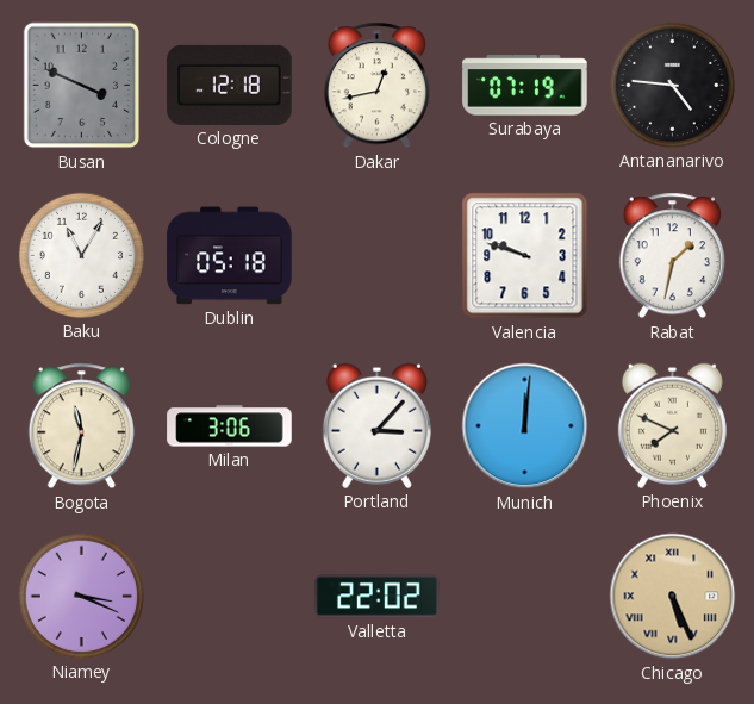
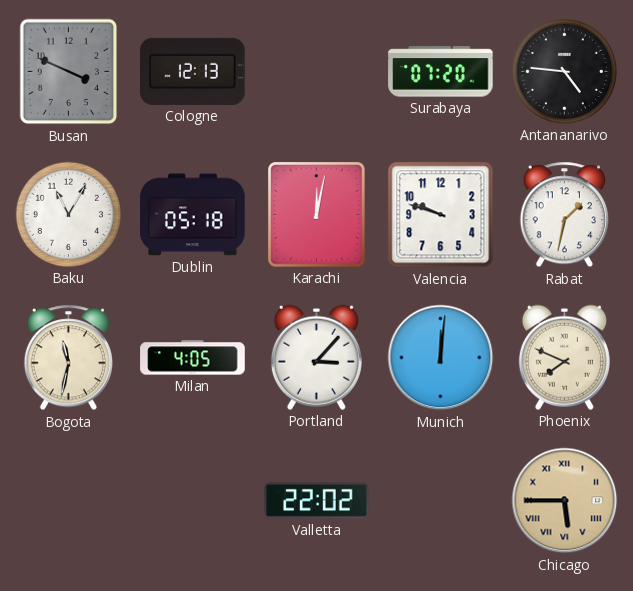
Cologne: 12:18 -> 12:13
Dakar: 12:43 -> none
Surabaya: 07:19 -> 07:20
Karachi: none -> 12:02
Milan: 3:06 -> 4:05
Niamey: 3:19 -> none
Chicago: 5:26 -> 5:45
